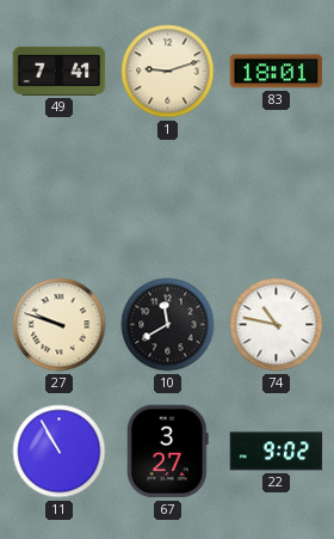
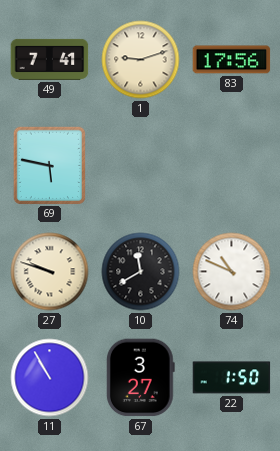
83: 18:01 -> 17:56
69: none -> 5:47
74: 10:47 -> 10:49
22: 9:02 -> 1:50
